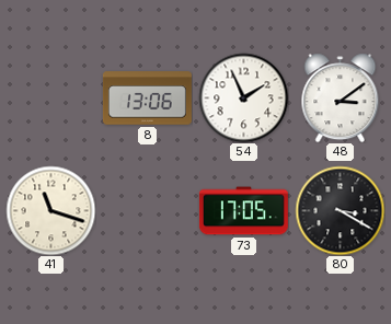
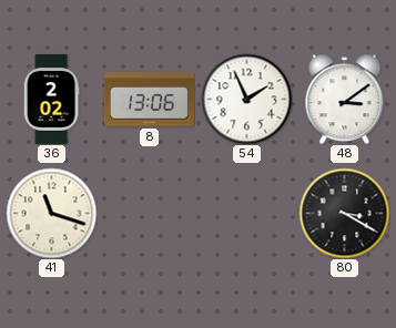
36: none -> 2:02
73: 17:05 -> none
